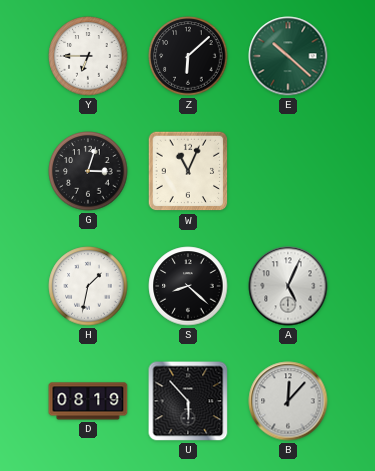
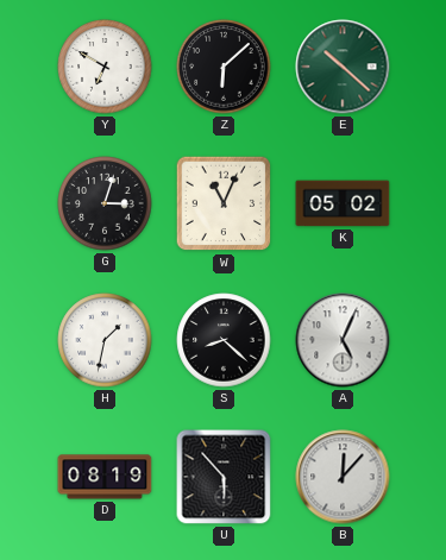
Y: 6:45 -> 6:50
K: none -> 05:02
